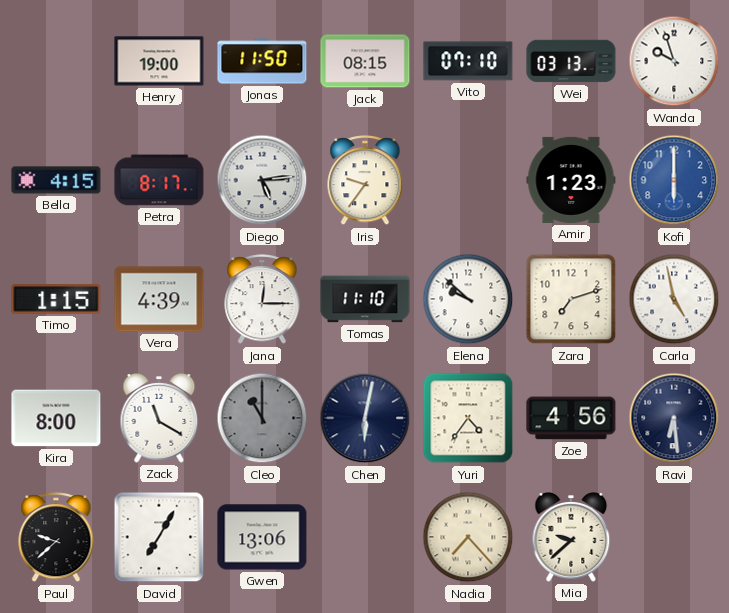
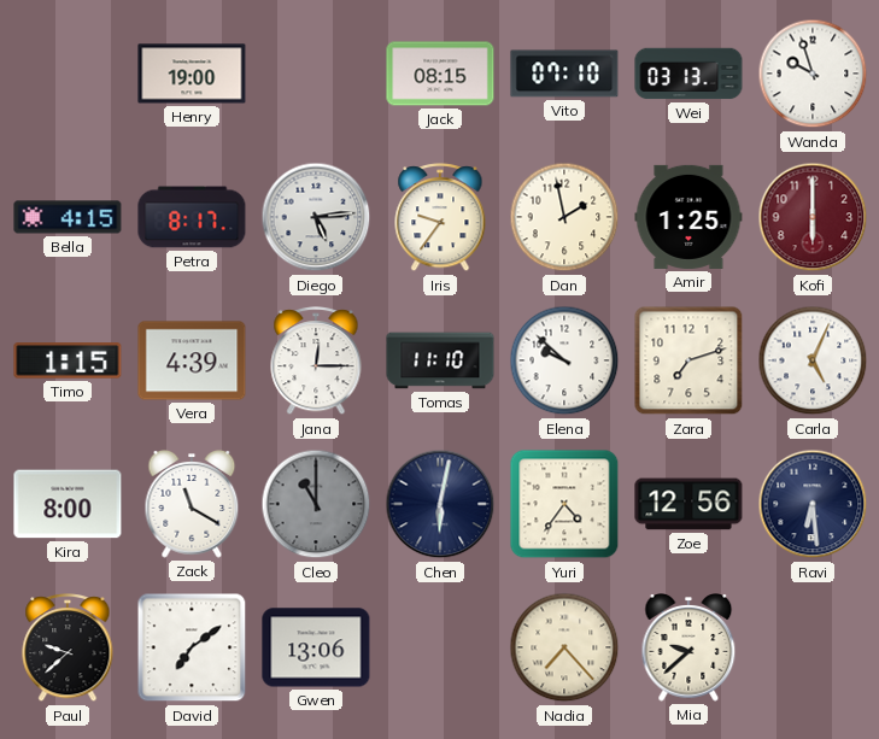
Jonas: 11:50 -> none
Dan: none -> 1:58
Amir: 1:23 -> 1:25
Kofi dial: blue -> burgundy
Carla: 4:58 -> 5:04
Zoe: 4:56 -> 12:56
David: 7:05 -> 7:09
